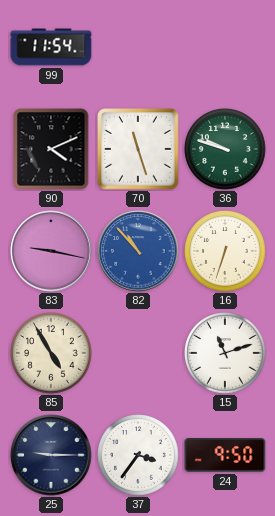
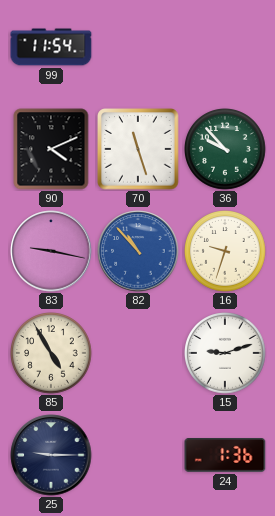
36: 9:48 -> 9:53
16: 6:33 -> 9:33
15: 11:12 -> 9:12
37: 3:36 -> none
24: 9:50 -> 1:36
